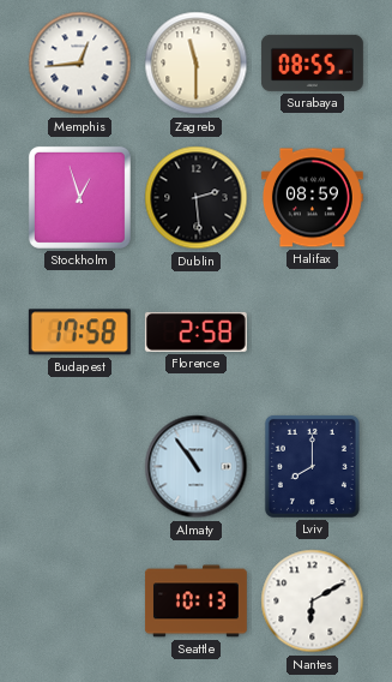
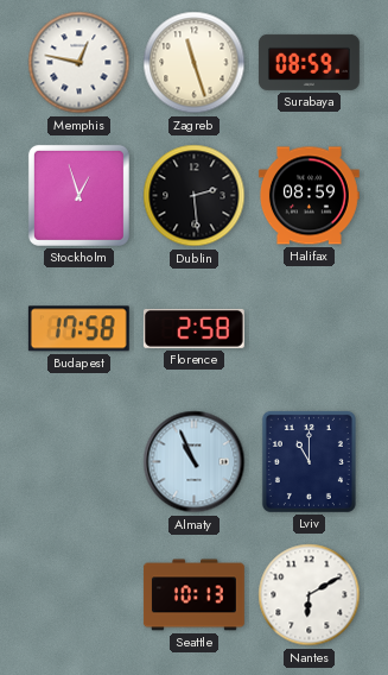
Memphis: 12:44 -> 12:47
Zagreb: 11:30 -> 11:27
Surabaya: 08:55 -> 08:59
Almaty: 10:54 -> 10:56
Lviv: 8:00 -> 11:00
